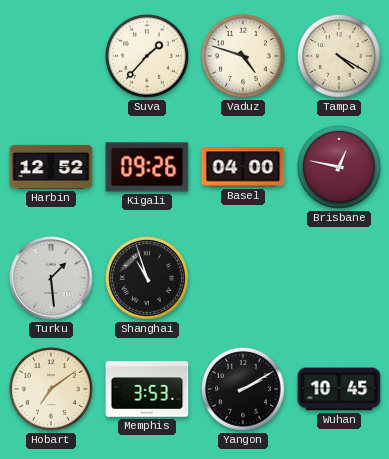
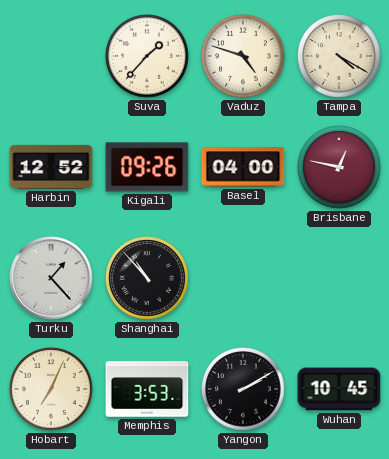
Turku: 1:29 -> 1:23
Shanghai: 10:57 -> 10:53
Hobart: 7:09 -> 7:04
